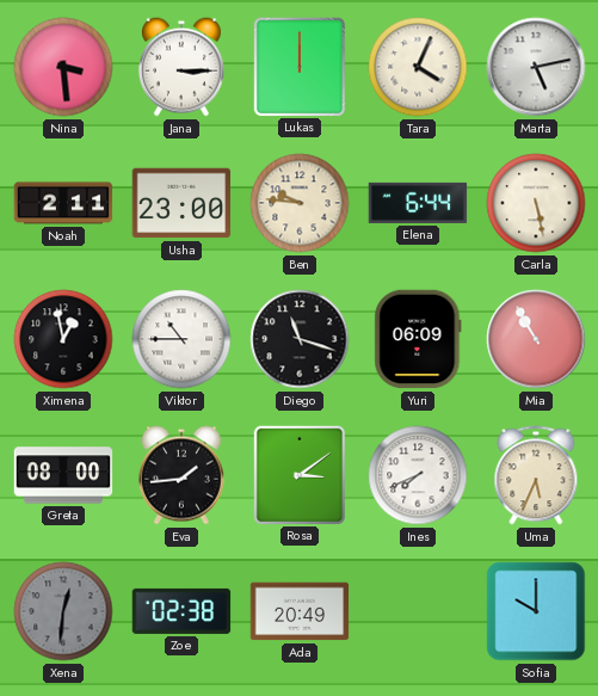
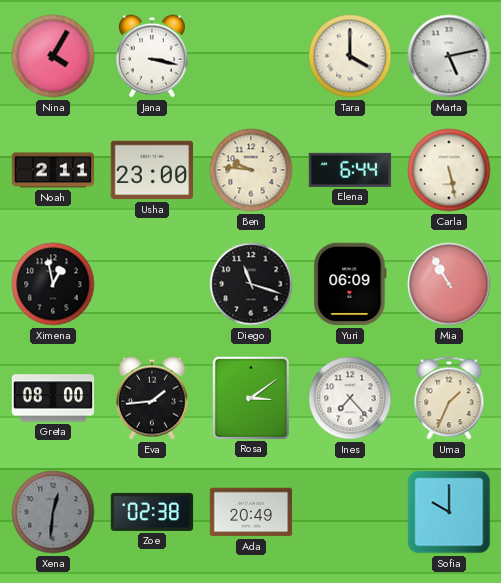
Nina: 3:29 -> 4:05
Jana: 3:15 -> 3:17
Lukas: 12:00 -> none
Tara: 4:04 -> 4:00
Viktor: 10:45 -> none
Ines: 7:41 -> 7:23
Uma: 5:34 -> 1:34
